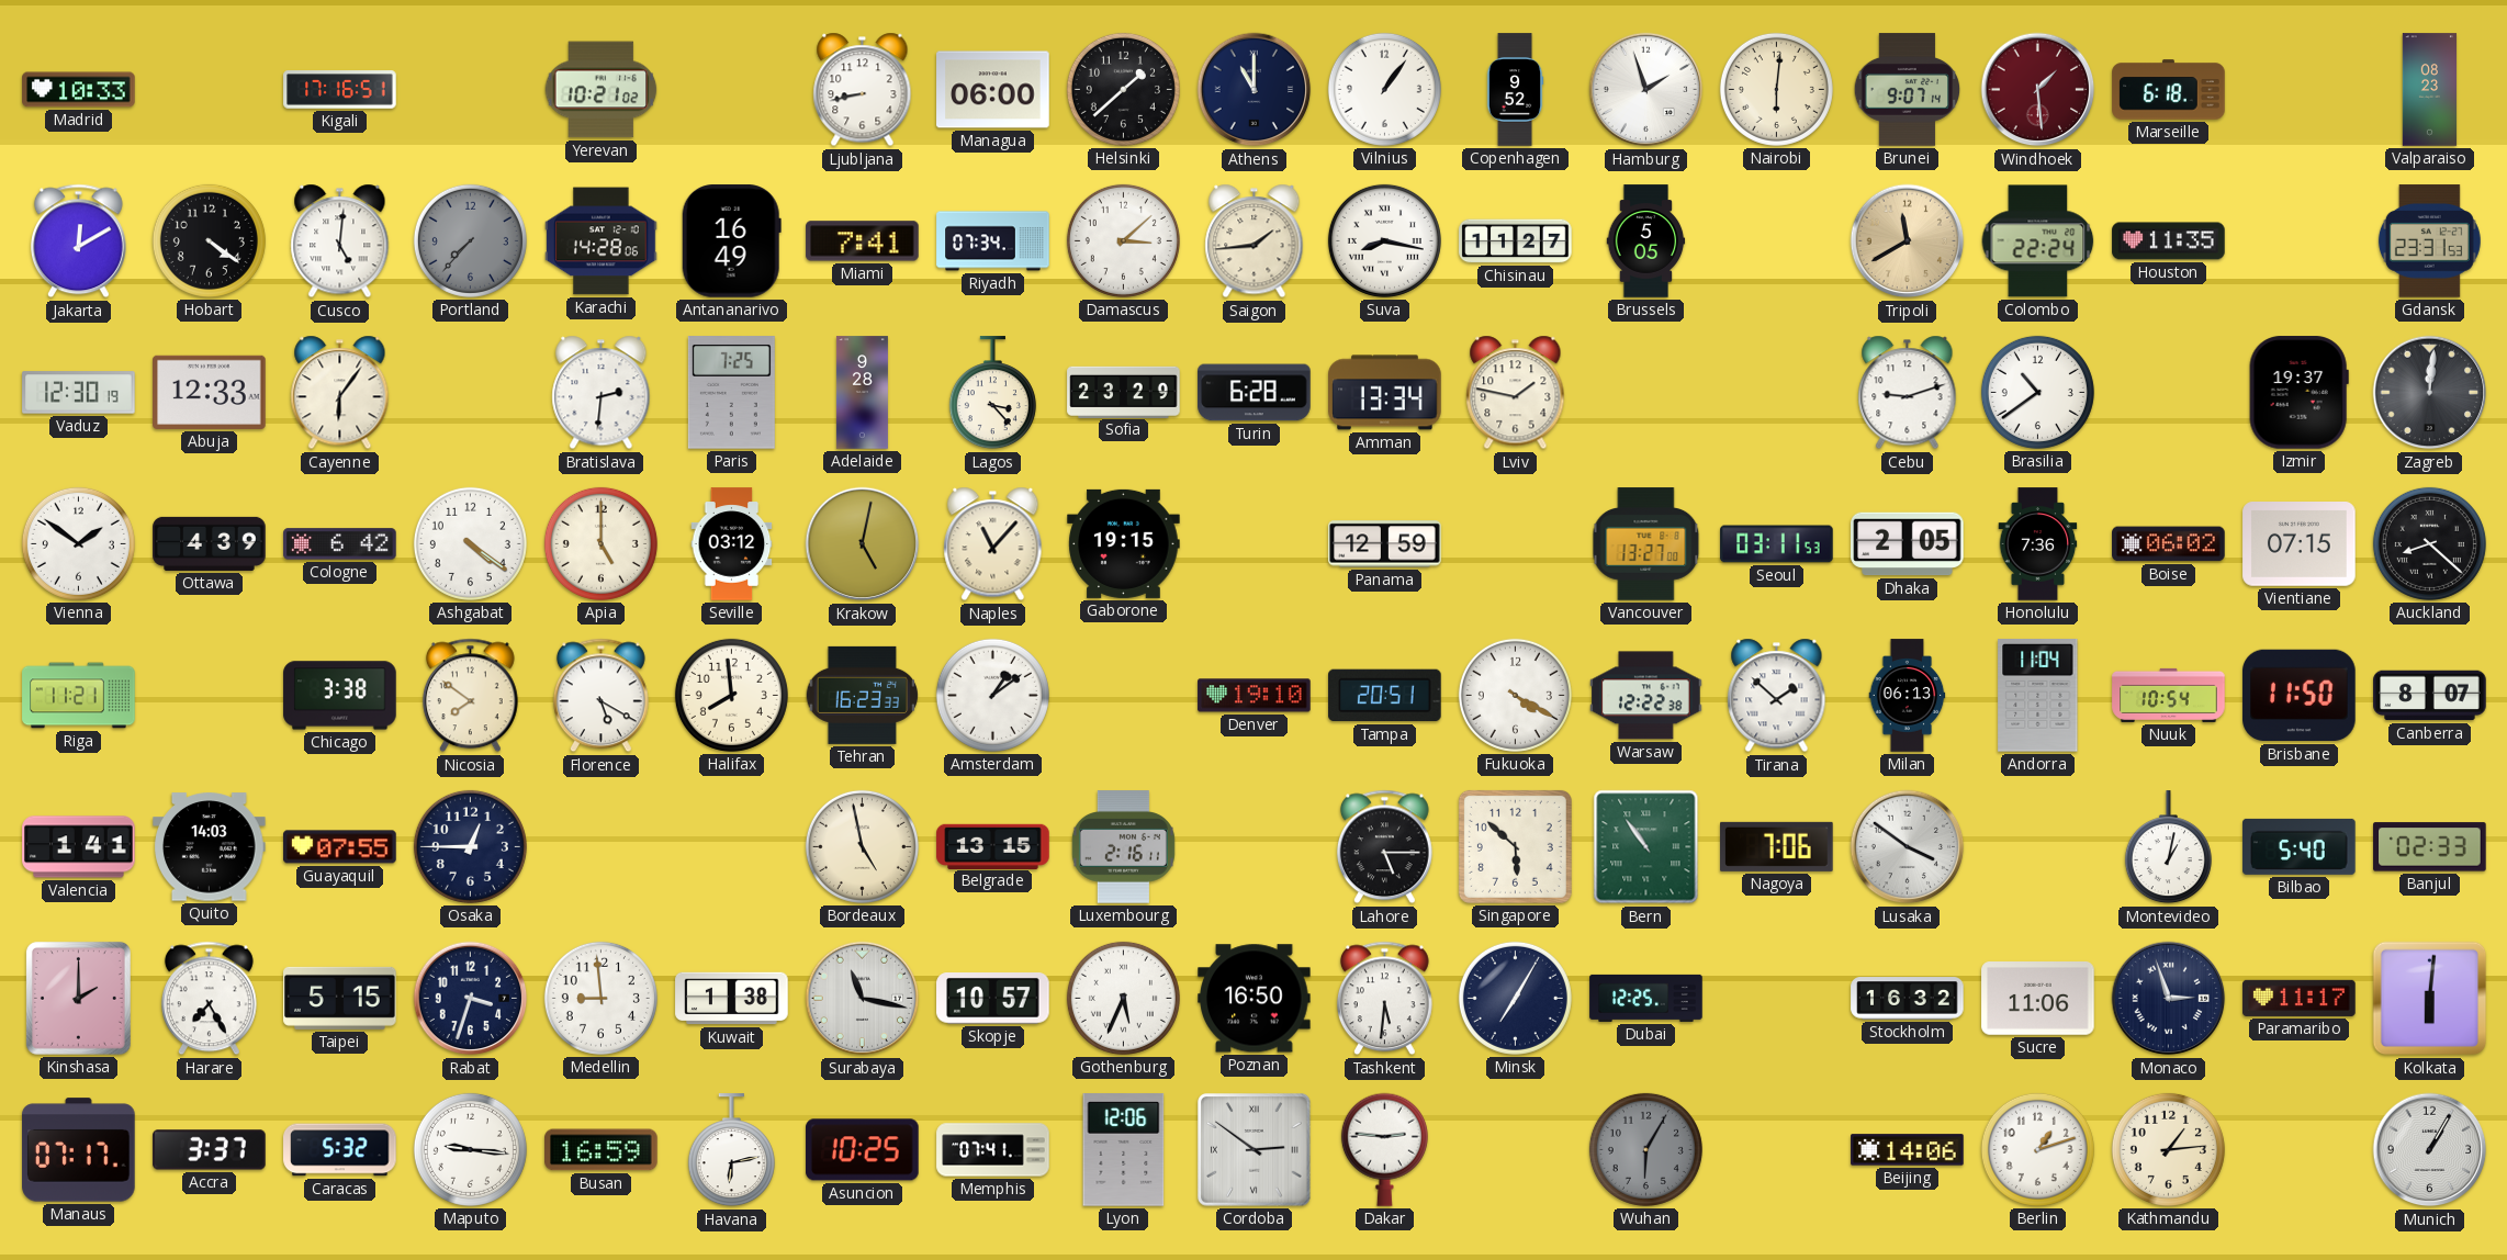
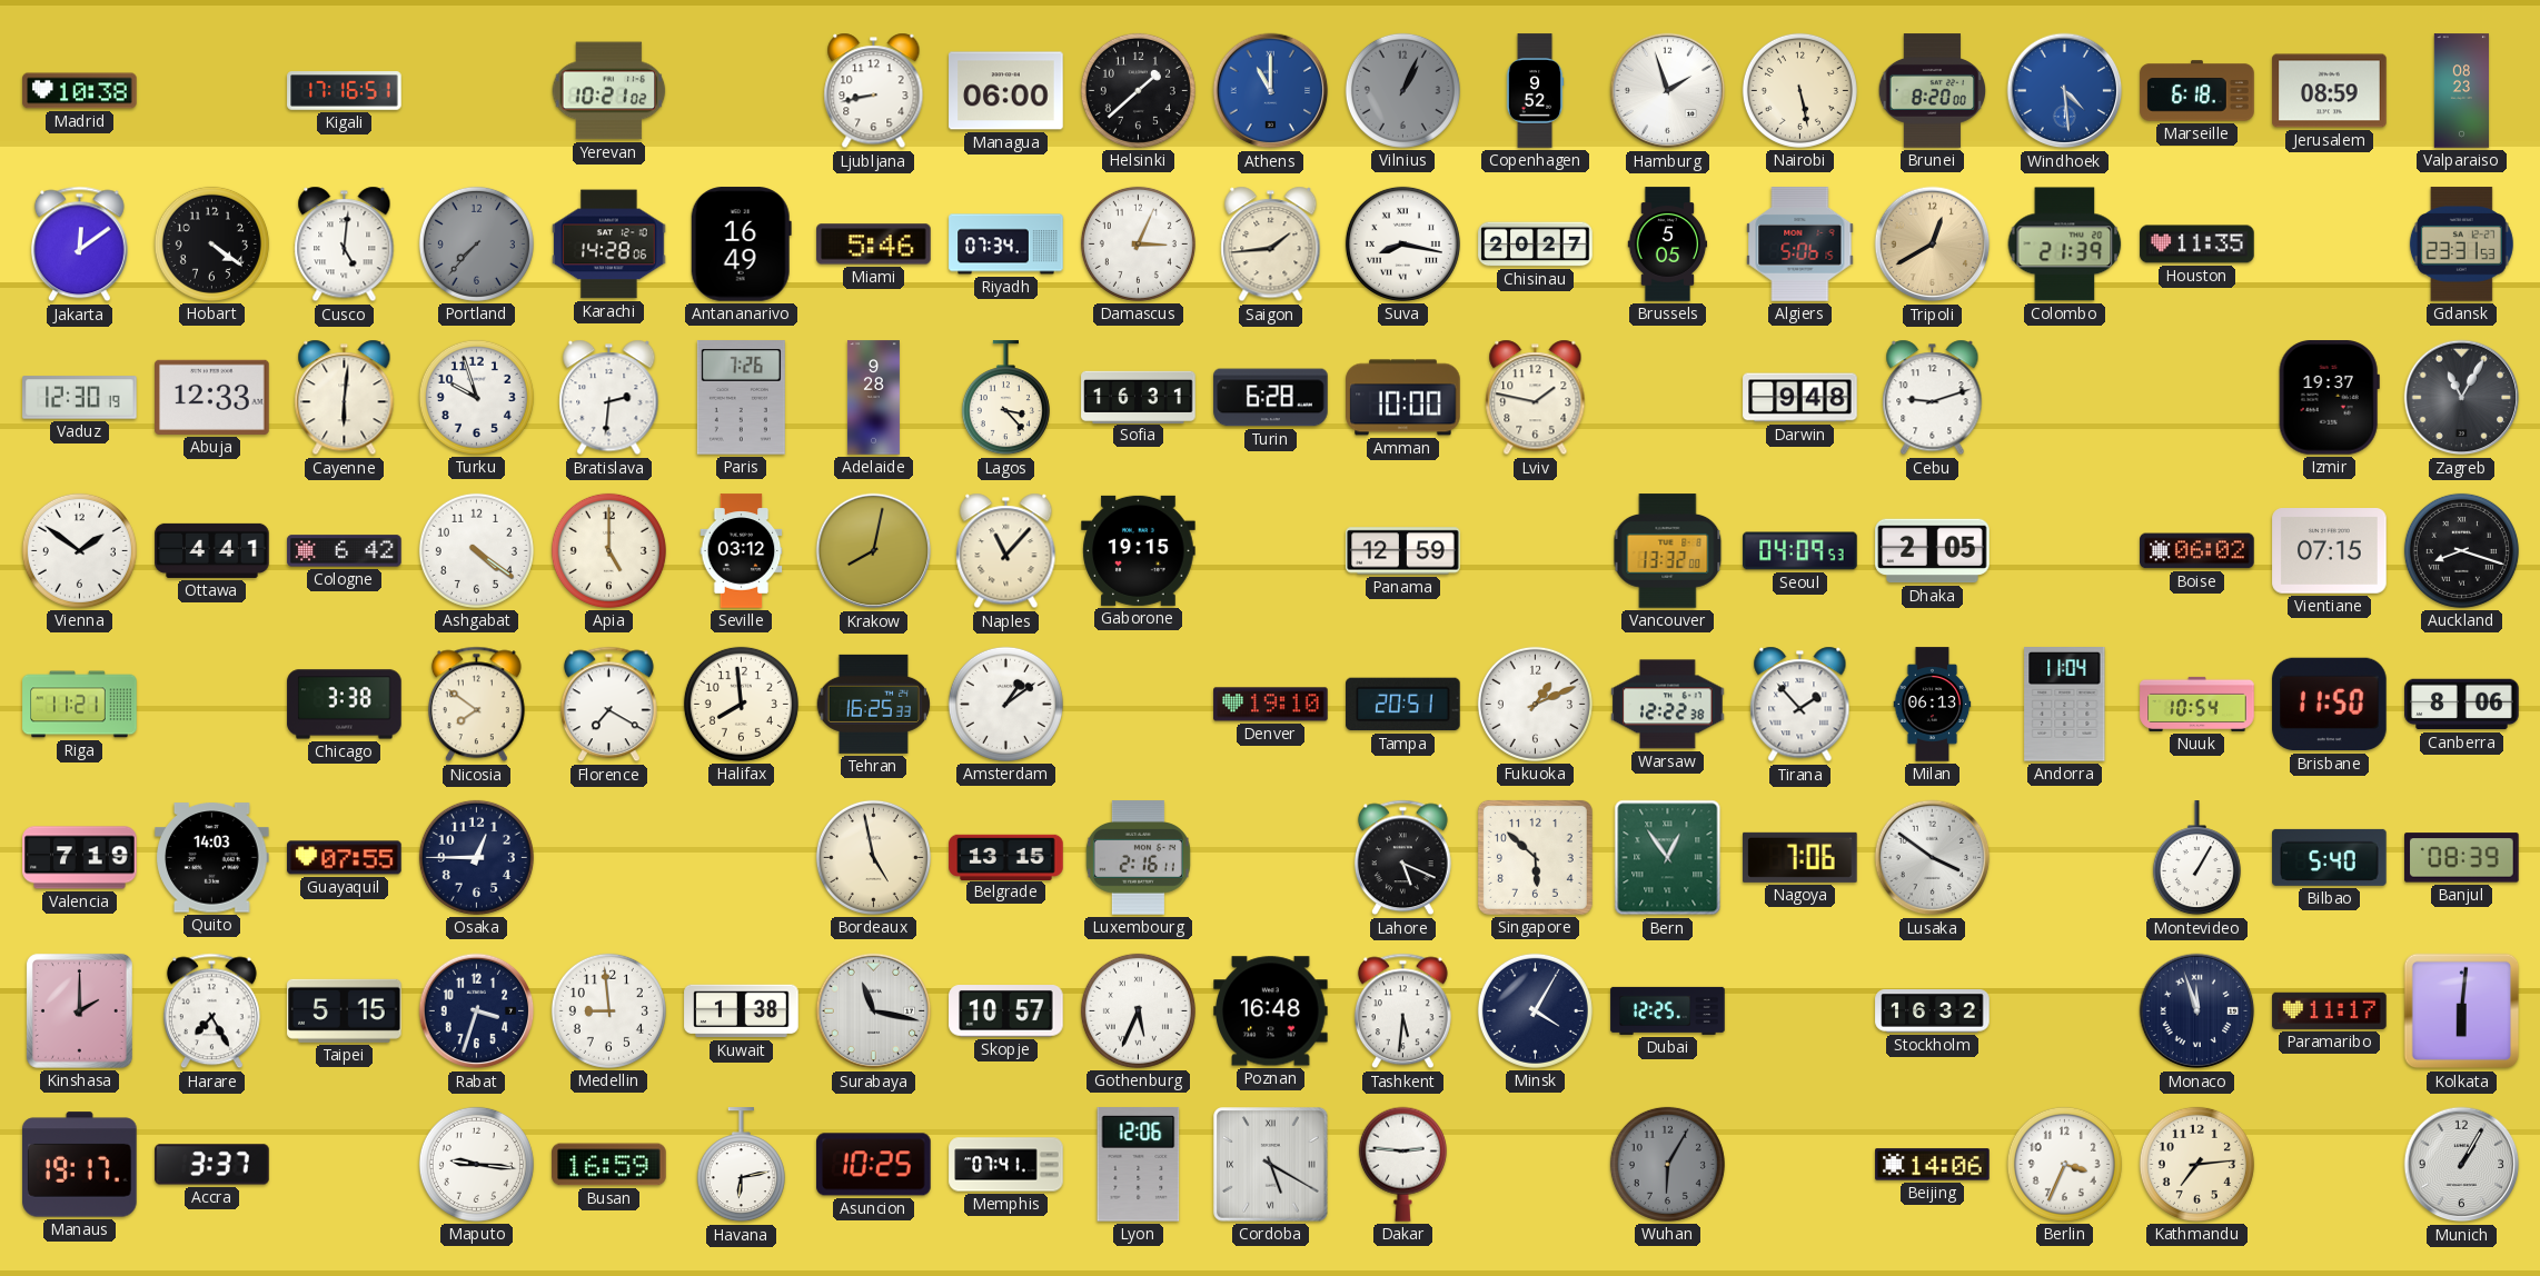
Madrid: 10:33 -> 10:38
Athens dial: navy -> blue
Vilnius: 1:06 -> 1:04
Vilnius dial: white -> grey
Nairobi: 6:01 -> 5:28
Brunei: 9:07 -> 8:20
Windhoek: 1:29 -> 4:29
Windhoek dial: burgundy -> blue
Jerusalem: none -> 08:59
Jakarta: 12:10 -> 12:09
Miami: 7:41 -> 5:46
Damascus: 3:08 -> 3:04
Chisinau: 11:27 -> 20:27
Algiers: none -> 5:06
Tripoli: 11:40 -> 12:40
Colombo: 22:24 -> 21:39
Cayenne: 6:06 -> 6:01
Turku: none -> 9:57
Paris: 7:25 -> 7:26
Sofia: 23:29 -> 16:31
Amman: 13:34 -> 10:00
Darwin: none -> 9:48
Brasilia: 10:39 -> none
Zagreb: 12:01 -> 11:05
Ottawa: 4:39 -> 4:41
Krakow: 5:02 -> 8:02
Vancouver: 13:27 -> 13:32
Seoul: 03:11 -> 04:09
Honolulu: 7:36 -> none
Auckland: 8:22 -> 8:18
Florence: 5:20 -> 7:20
Tehran: 16:23 -> 16:25
Fukuoka: 4:20 -> 1:11
Tirana: 1:52 -> 1:53
Canberra: 8:07 -> 8:06
Valencia: 1:41 -> 7:19
Lahore: 5:15 -> 5:19
Bern: 10:54 -> 12:54
Montevideo: 1:02 -> 1:05
Banjul: 02:33 -> 08:39
Poznan: 16:50 -> 16:48
Minsk: 7:05 -> 4:05
Sucre: 11:06 -> none
Monaco: 2:57 -> 11:57
Manaus: 07:17 -> 19:17
Caracas: 5:32 -> none
Cordoba: 2:51 -> 5:20
Berlin: 1:12 -> 3:34
Kathmandu: 1:14 -> 7:14
